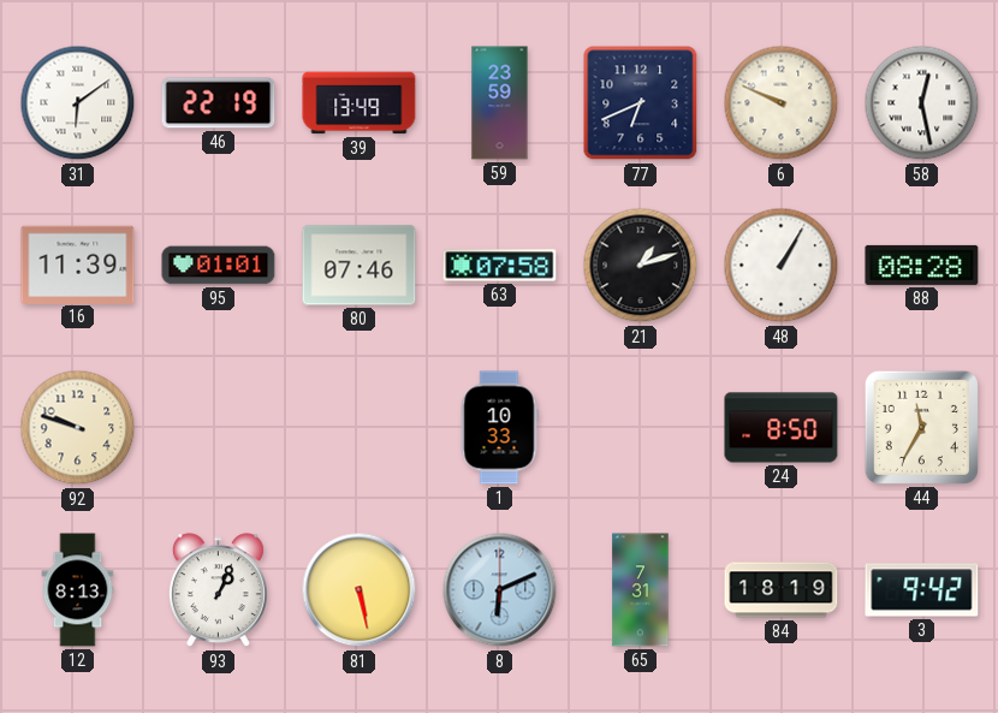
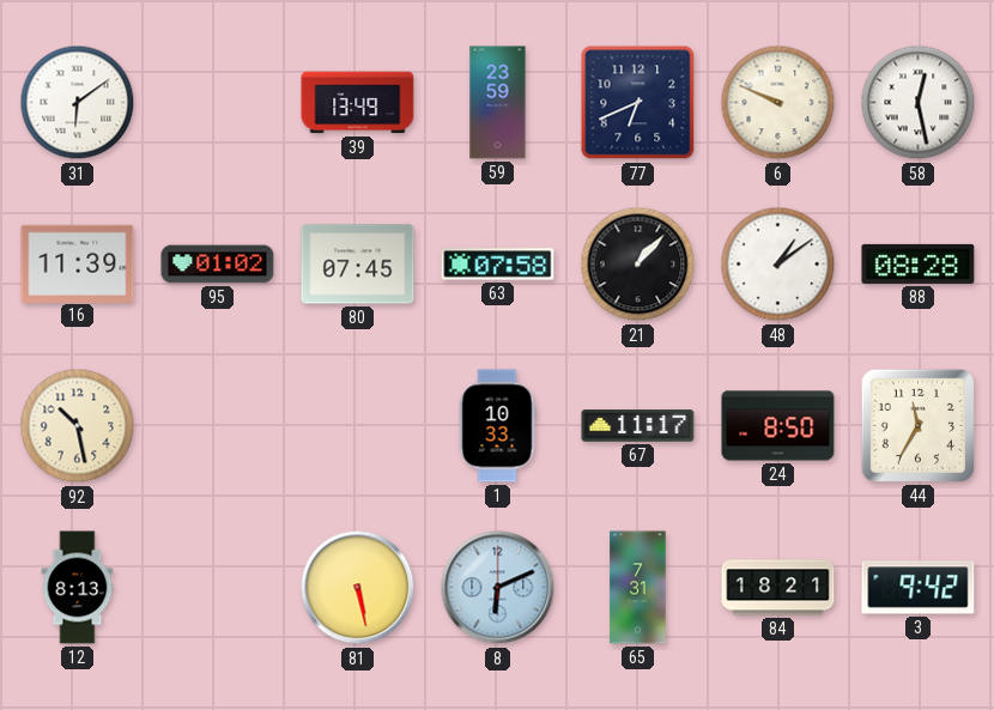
46: 22:19 -> none
95: 01:01 -> 01:02
80: 07:46 -> 07:45
21: 1:12 -> 1:07
48: 1:05 -> 1:09
92: 9:48 -> 10:28
67: none -> 11:17
93: 1:04 -> none
84: 18:19 -> 18:21
